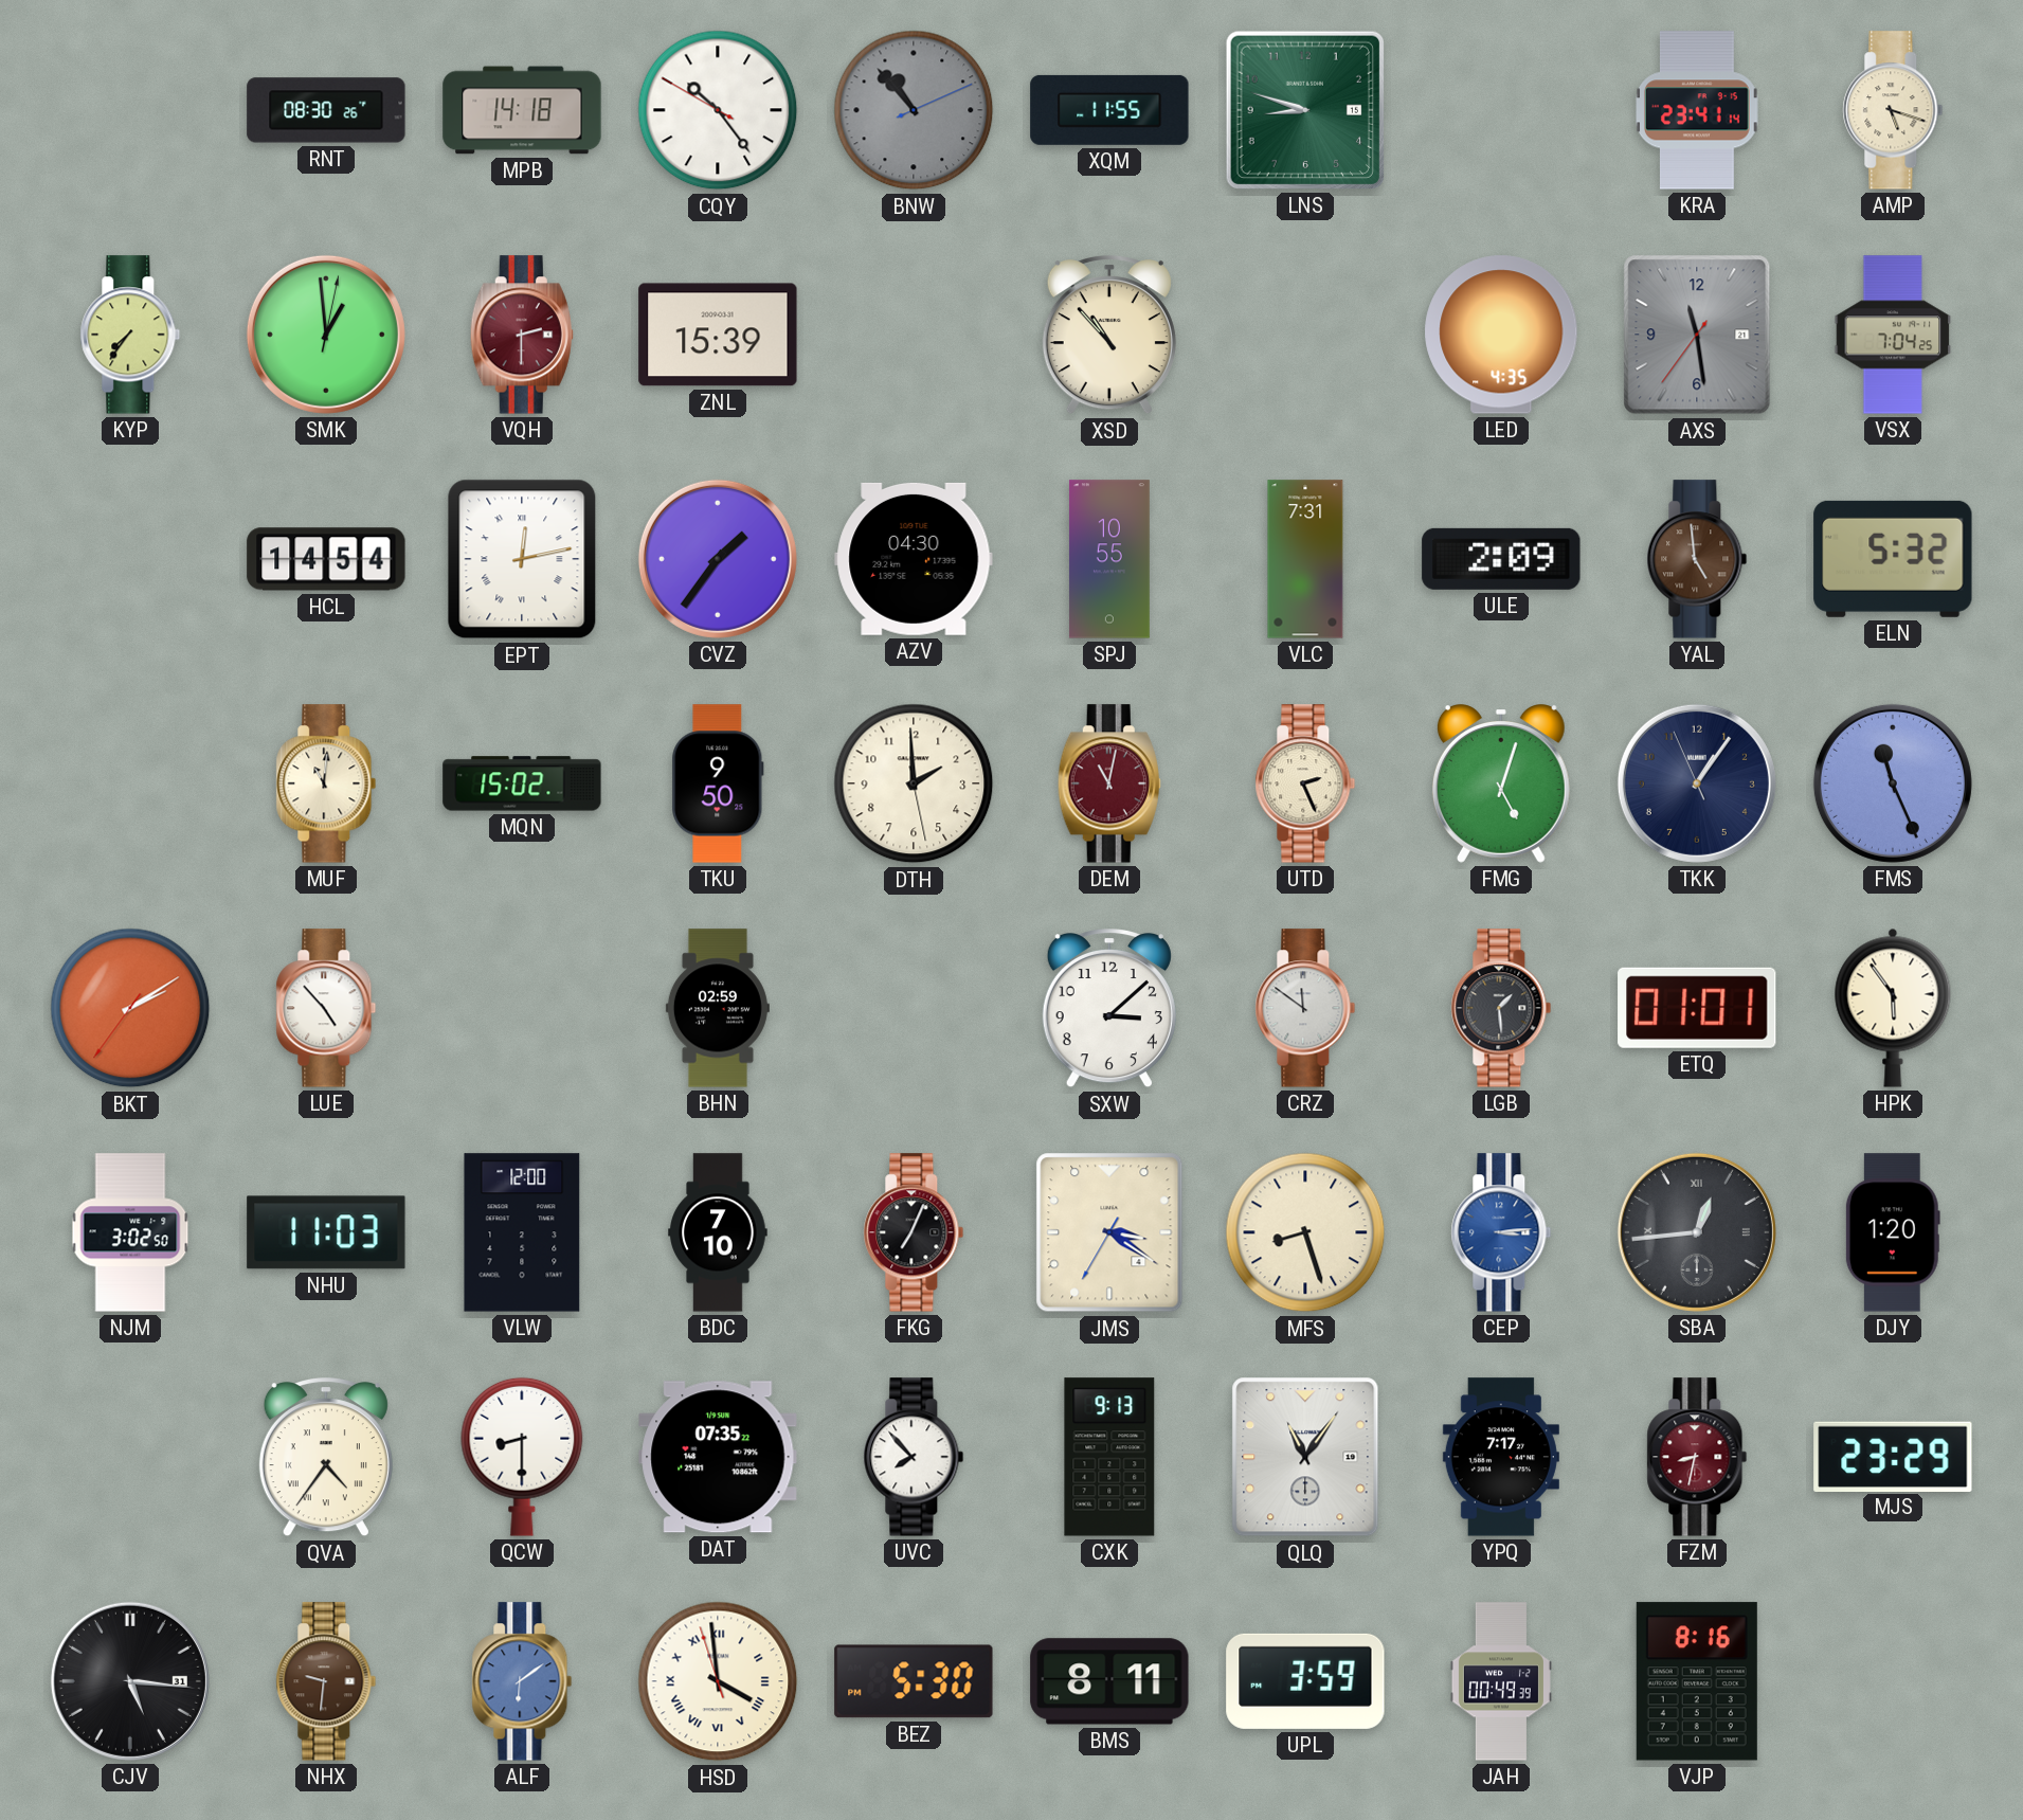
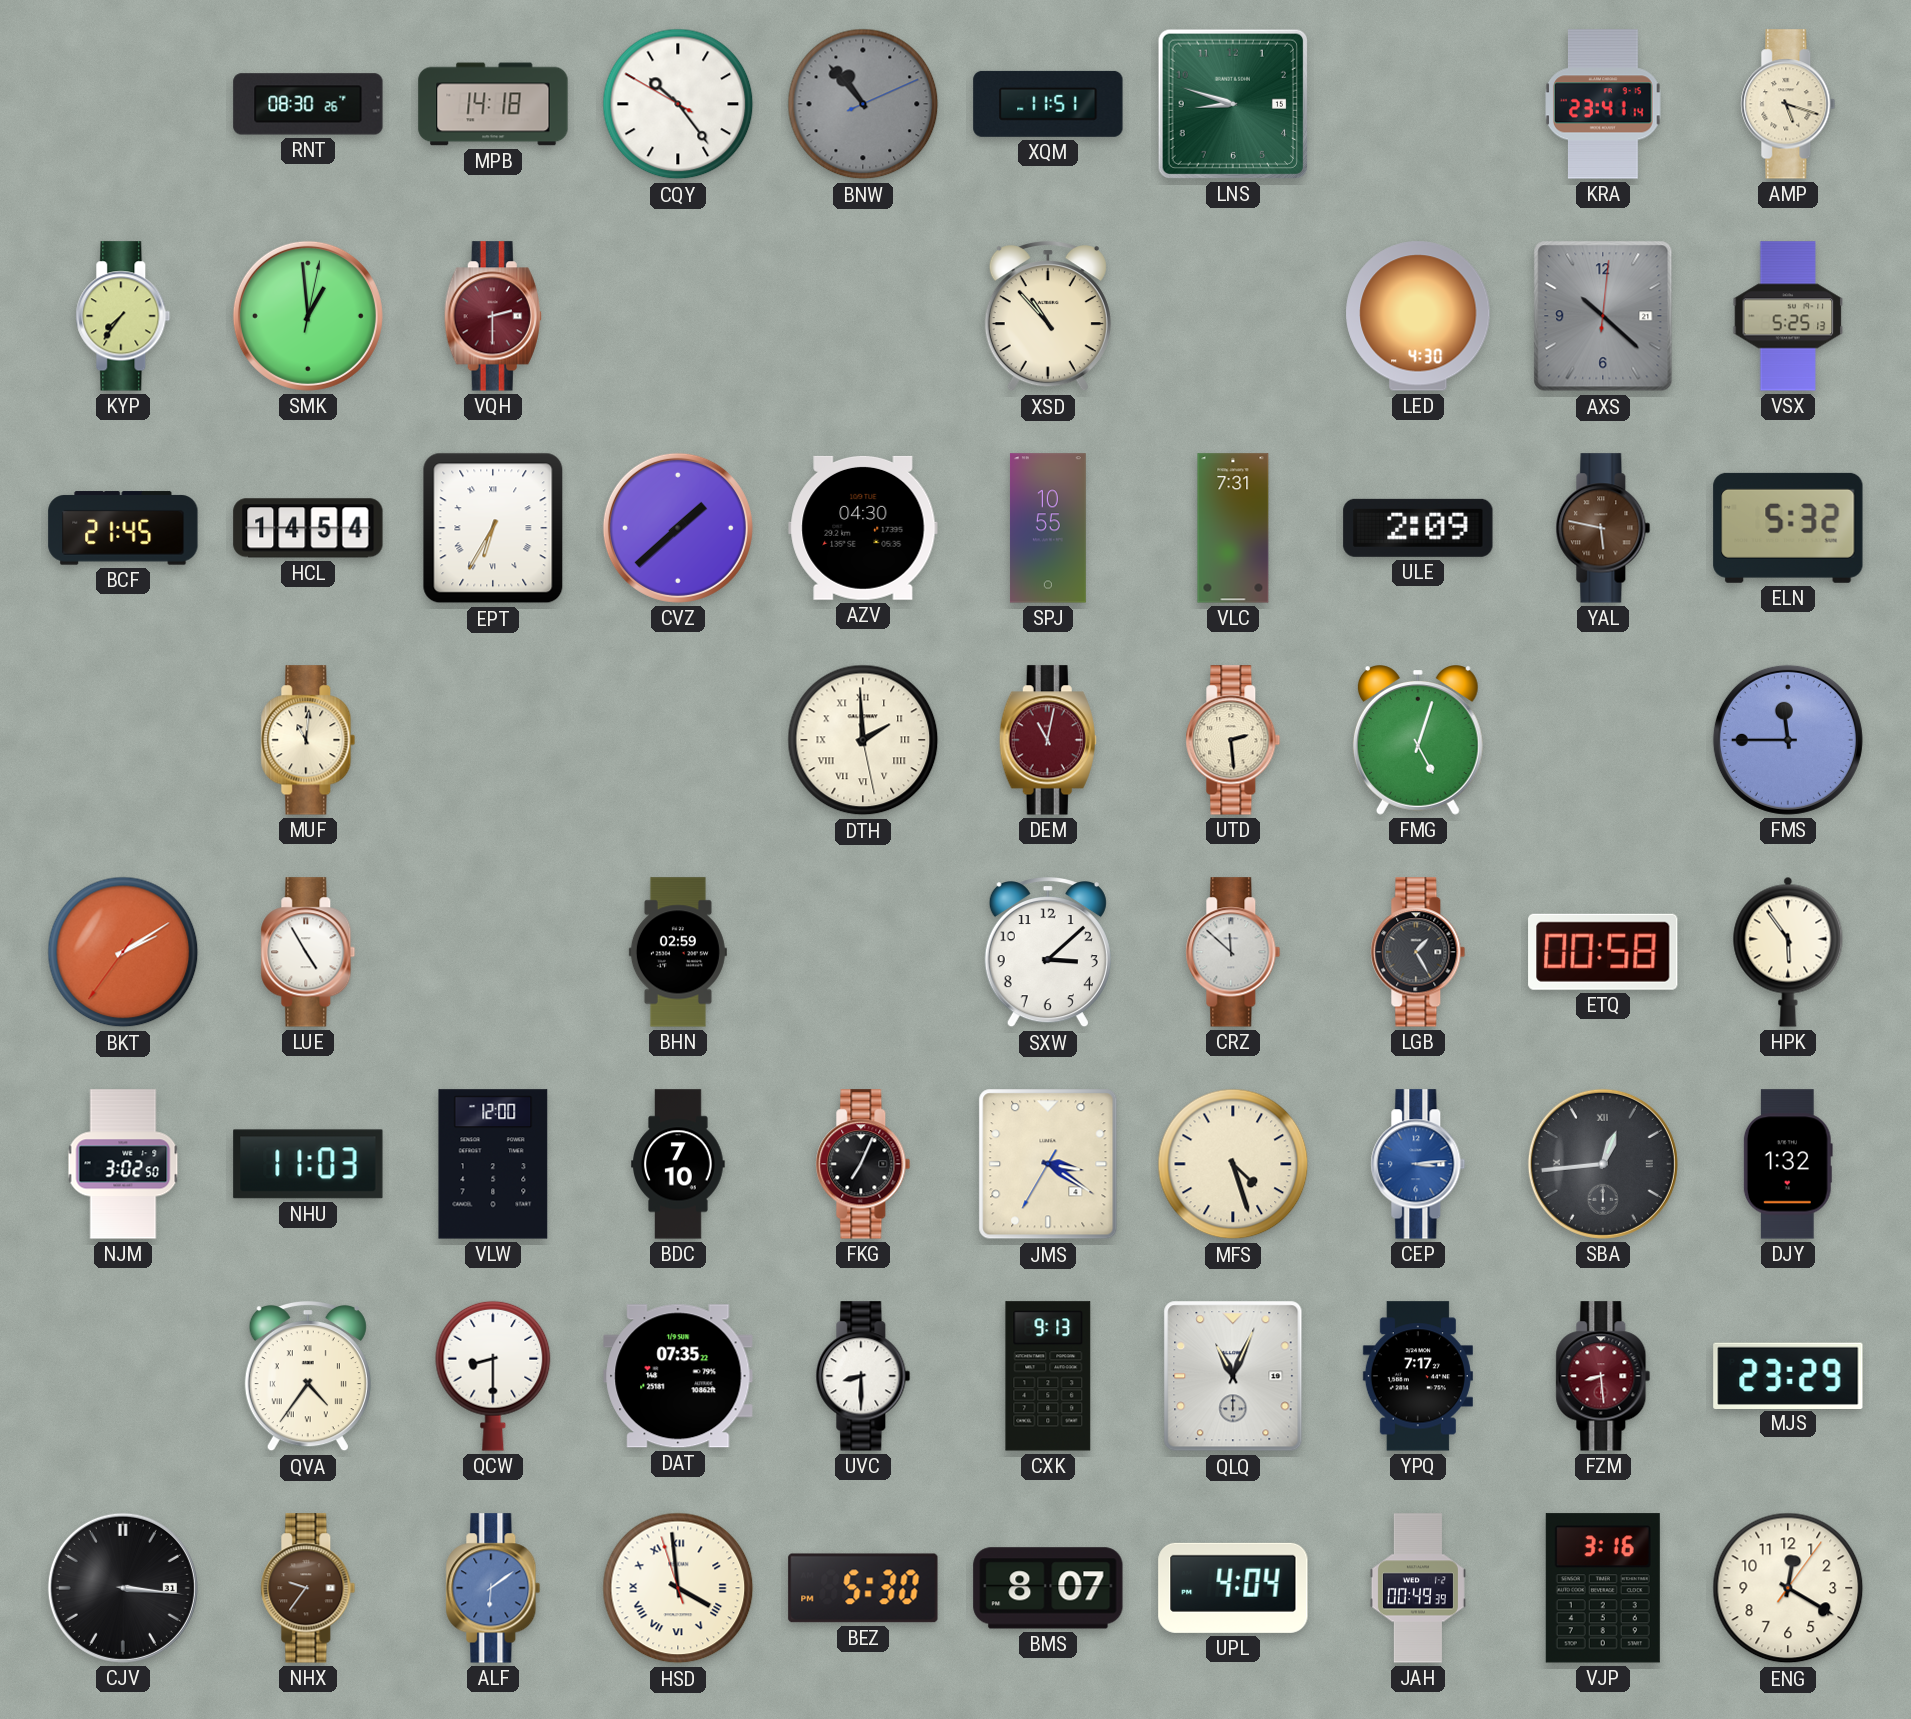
XQM: 11:55 -> 11:51
ZNL: 15:39 -> none
LED: 4:35 -> 4:30
AXS: 11:28 -> 10:22
VSX: 7:04 -> 5:25
BCF: none -> 21:45
EPT: 12:13 -> 6:35
CVZ: 1:36 -> 1:38
YAL: 4:59 -> 5:47
MQN: 15:02 -> none
TKU: 9:50 -> none
DTH numerals: Arabic -> Roman
UTD: 2:26 -> 2:29
TKK: 1:05 -> none
FMS: 11:26 -> 11:45
LUE: 4:53 -> 4:55
CRZ: 11:51 -> 11:52
LGB: 1:29 -> 1:25
ETQ: 01:01 -> 00:58
MFS: 8:27 -> 4:27
DJY: 1:20 -> 1:32
UVC: 7:53 -> 8:30
QLQ: 11:06 -> 11:04
FZM: 8:32 -> 8:29
CJV: 5:16 -> 3:16
NHX: 9:31 -> 9:36
BMS: 8:11 -> 8:07
UPL: 3:59 -> 4:04
VJP: 8:16 -> 3:16
ENG: none -> 12:20
